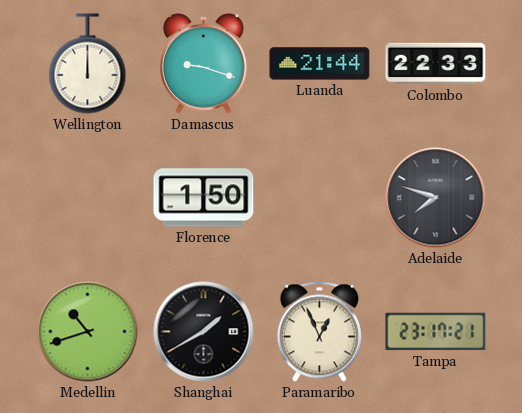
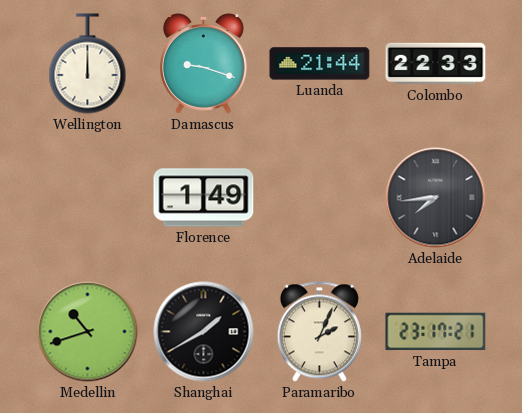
Florence: 1:50 -> 1:49
Adelaide: 7:48 -> 7:44
Paramaribo: 12:56 -> 2:04
